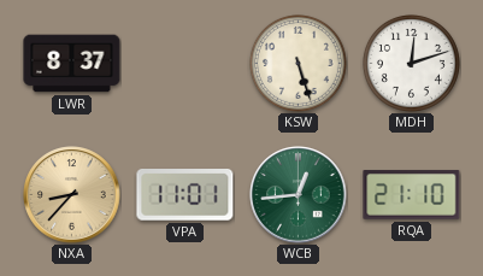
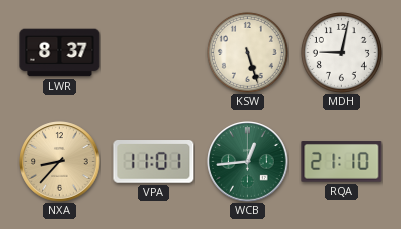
MDH: 12:12 -> 9:02
